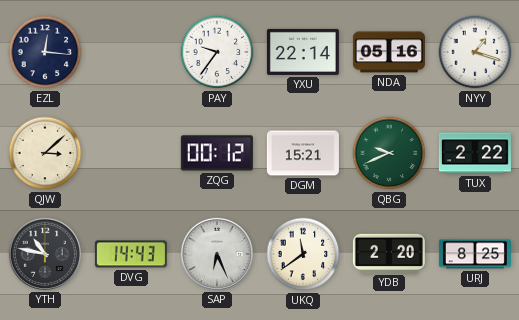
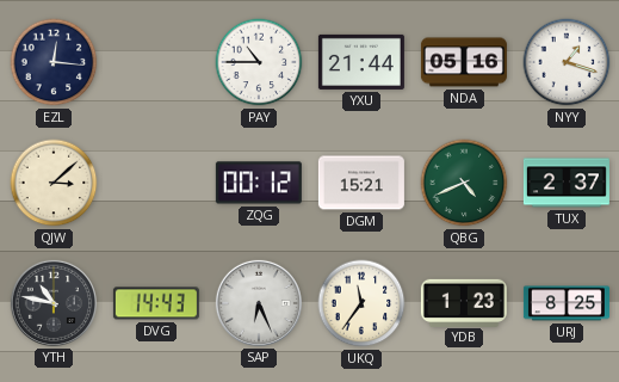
PAY: 9:36 -> 10:45
YXU: 22:14 -> 21:44
QBG: 9:41 -> 4:41
TUX: 2:22 -> 2:37
UKQ: 11:39 -> 11:36
YDB: 2:20 -> 1:23
